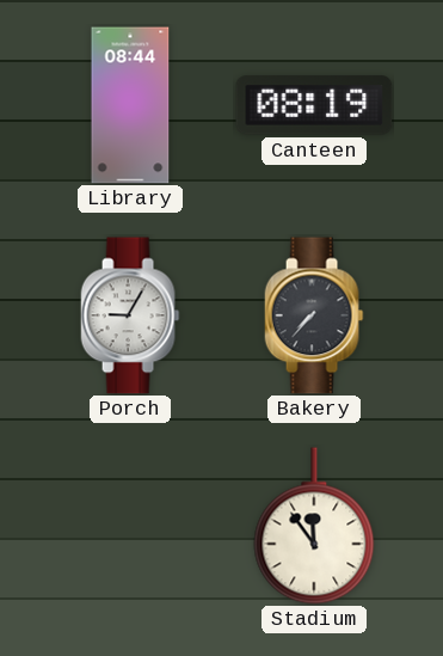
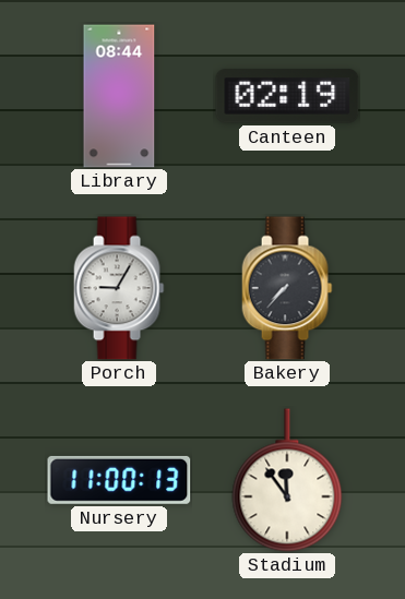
Canteen: 08:19 -> 02:19
Nursery: none -> 11:00
